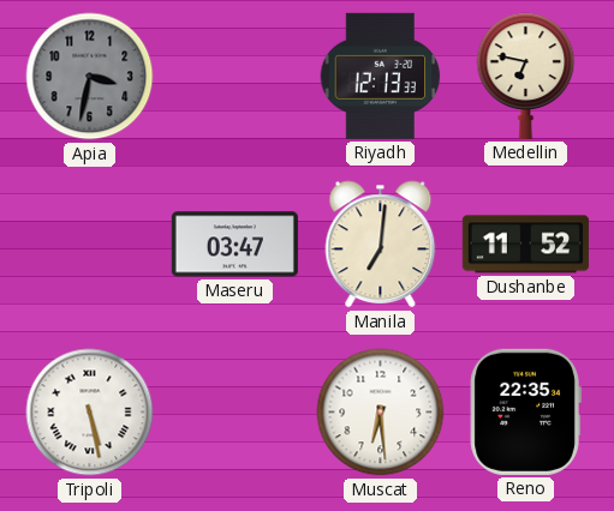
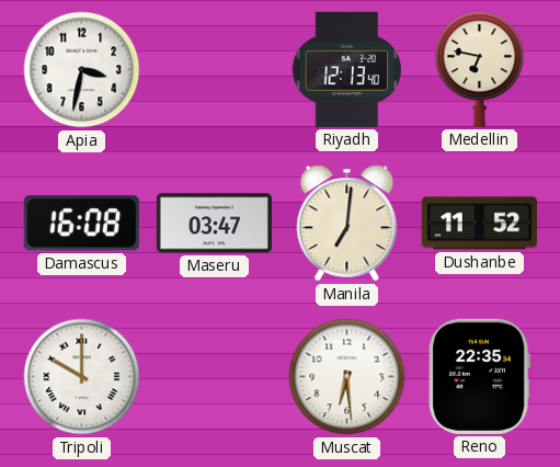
Apia dial: grey -> white
Riyadh: 12:13:33 -> 12:13:40
Damascus: none -> 16:08
Tripoli: 5:28 -> 10:00
